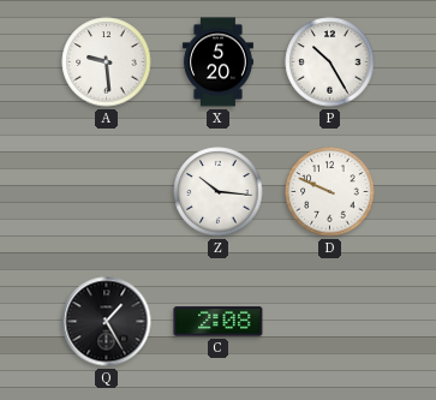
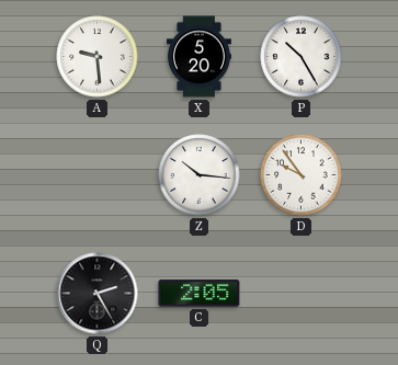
D: 9:49 -> 9:54
Q: 1:25 -> 2:25
C: 2:08 -> 2:05
